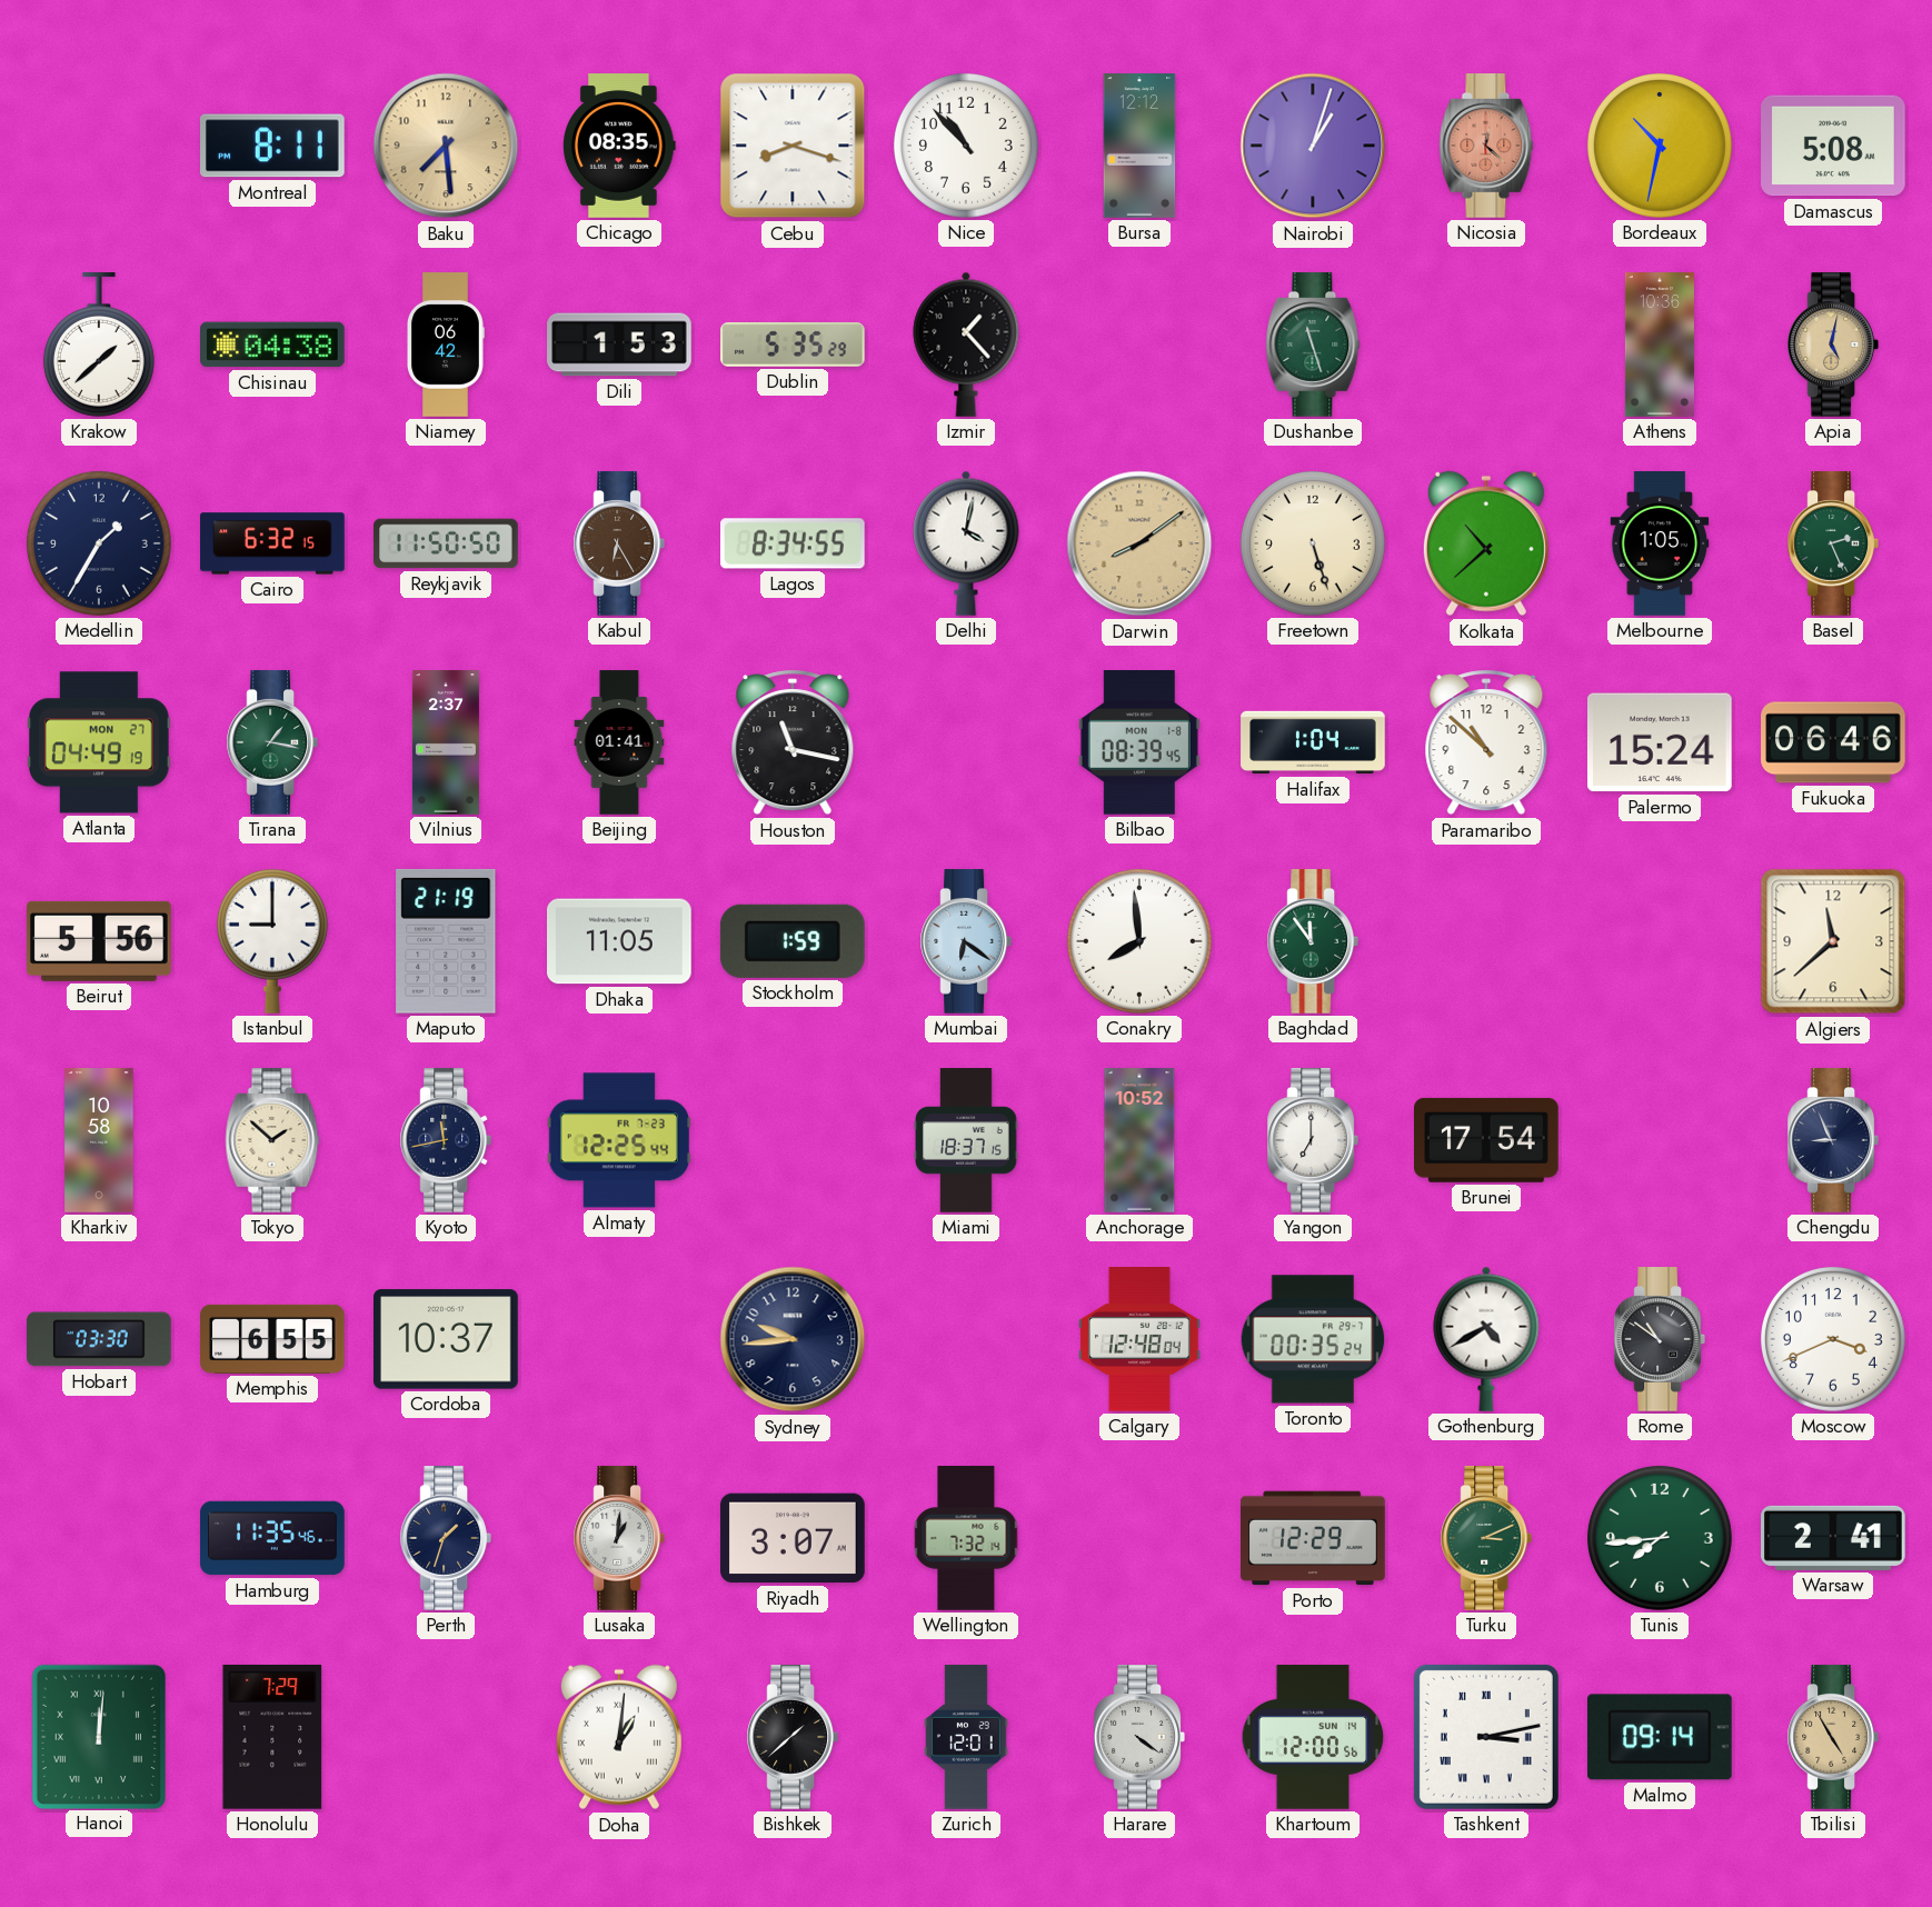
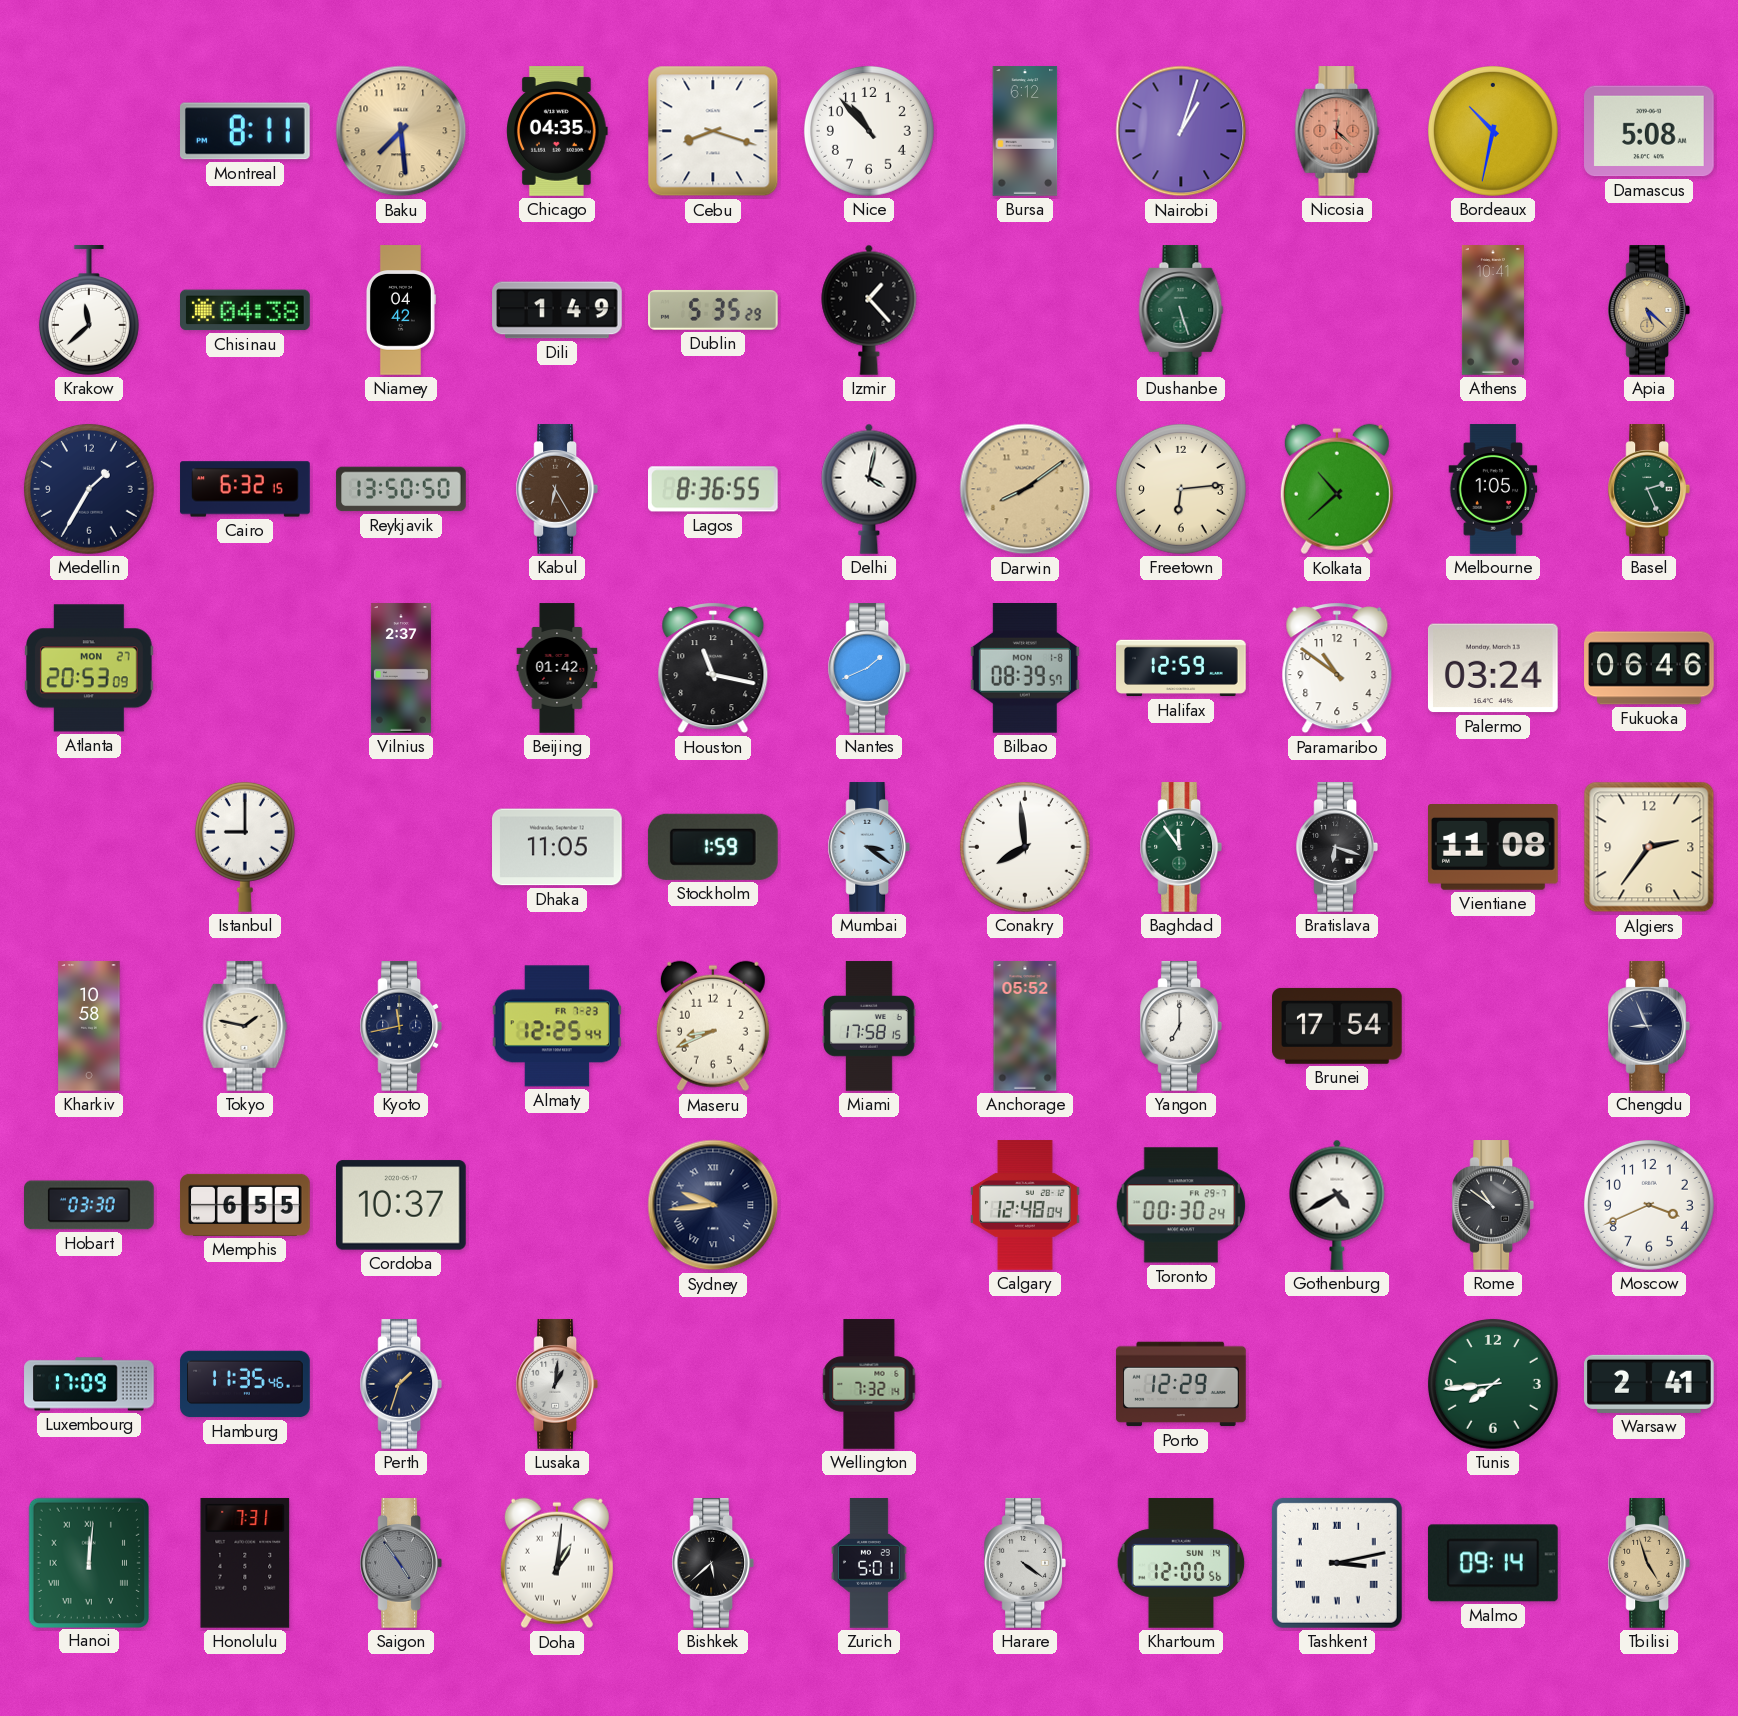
Chicago: 08:35 -> 04:35
Bursa: 12:12 -> 6:12
Krakow: 1:38 -> 11:38
Niamey: 06:42 -> 04:42
Dili: 1:53 -> 1:49
Dushanbe: 11:27 -> 5:27
Athens: 10:36 -> 10:41
Apia: 5:02 -> 5:22
Reykjavik: 11:50 -> 13:50
Lagos: 8:34 -> 8:36
Freetown: 5:27 -> 6:14
Atlanta: 04:49 -> 20:53
Tirana: 1:17 -> none
Beijing: 01:41 -> 01:42
Nantes: none -> 1:41
Bilbao: 08:39:45 -> 08:39:57
Halifax: 1:04 -> 12:59
Paramaribo: 10:52 -> 10:51
Palermo: 15:24 -> 03:24
Beirut: 5:56 -> none
Maputo: 21:19 -> none
Mumbai: 6:21 -> 3:21
Bratislava: none -> 6:18
Vientiane: none -> 11:08
Algiers: 11:38 -> 2:36
Tokyo: 1:52 -> 1:47
Maseru: none -> 8:41
Miami: 18:37 -> 17:58
Anchorage: 10:52 -> 05:52
Sydney numerals: Arabic -> Roman
Toronto: 00:35 -> 00:30
Luxembourg: none -> 17:09
Riyadh: 3:07 -> none
Turku: 3:11 -> none
Honolulu: 7:29 -> 7:31
Saigon: none -> 4:54
Bishkek: 1:38 -> 5:38
Zurich: 12:01 -> 5:01
Tbilisi: 4:55 -> 4:57
